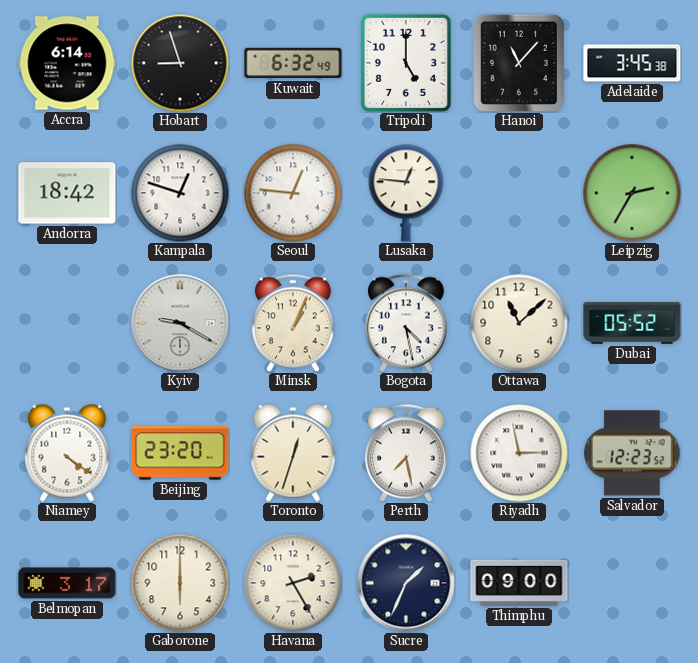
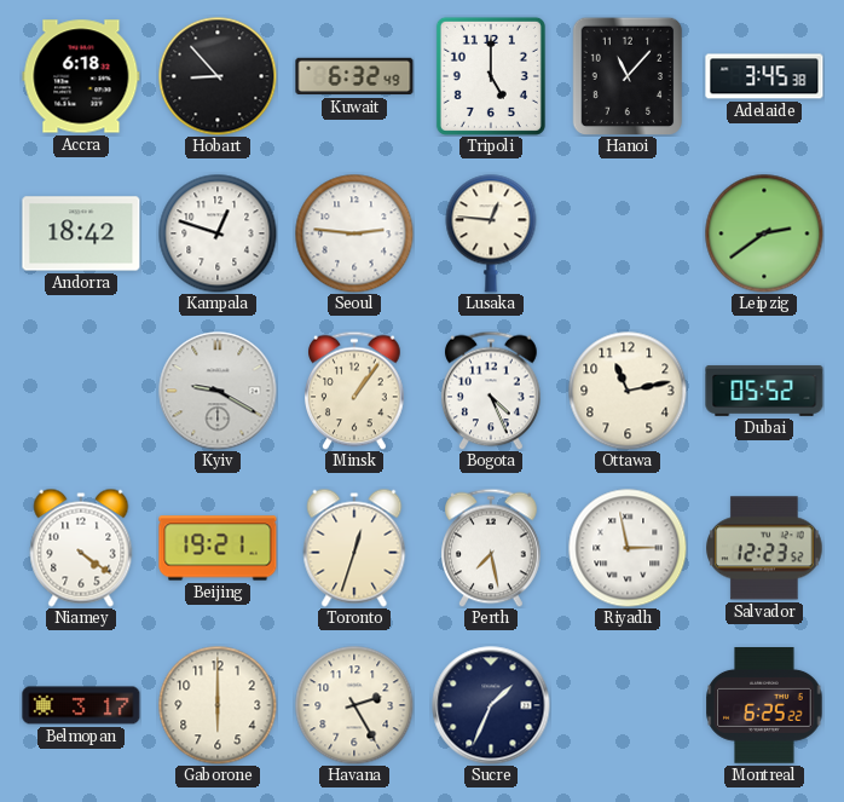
Accra: 6:14 -> 6:18
Hobart: 8:57 -> 8:53
Seoul: 12:46 -> 2:46
Leipzig: 2:35 -> 2:39
Minsk: 1:04 -> 1:06
Bogota: 4:28 -> 4:26
Ottawa: 11:08 -> 11:13
Beijing: 23:20 -> 19:21
Thimphu: 09:00 -> none
Montreal: none -> 6:25
